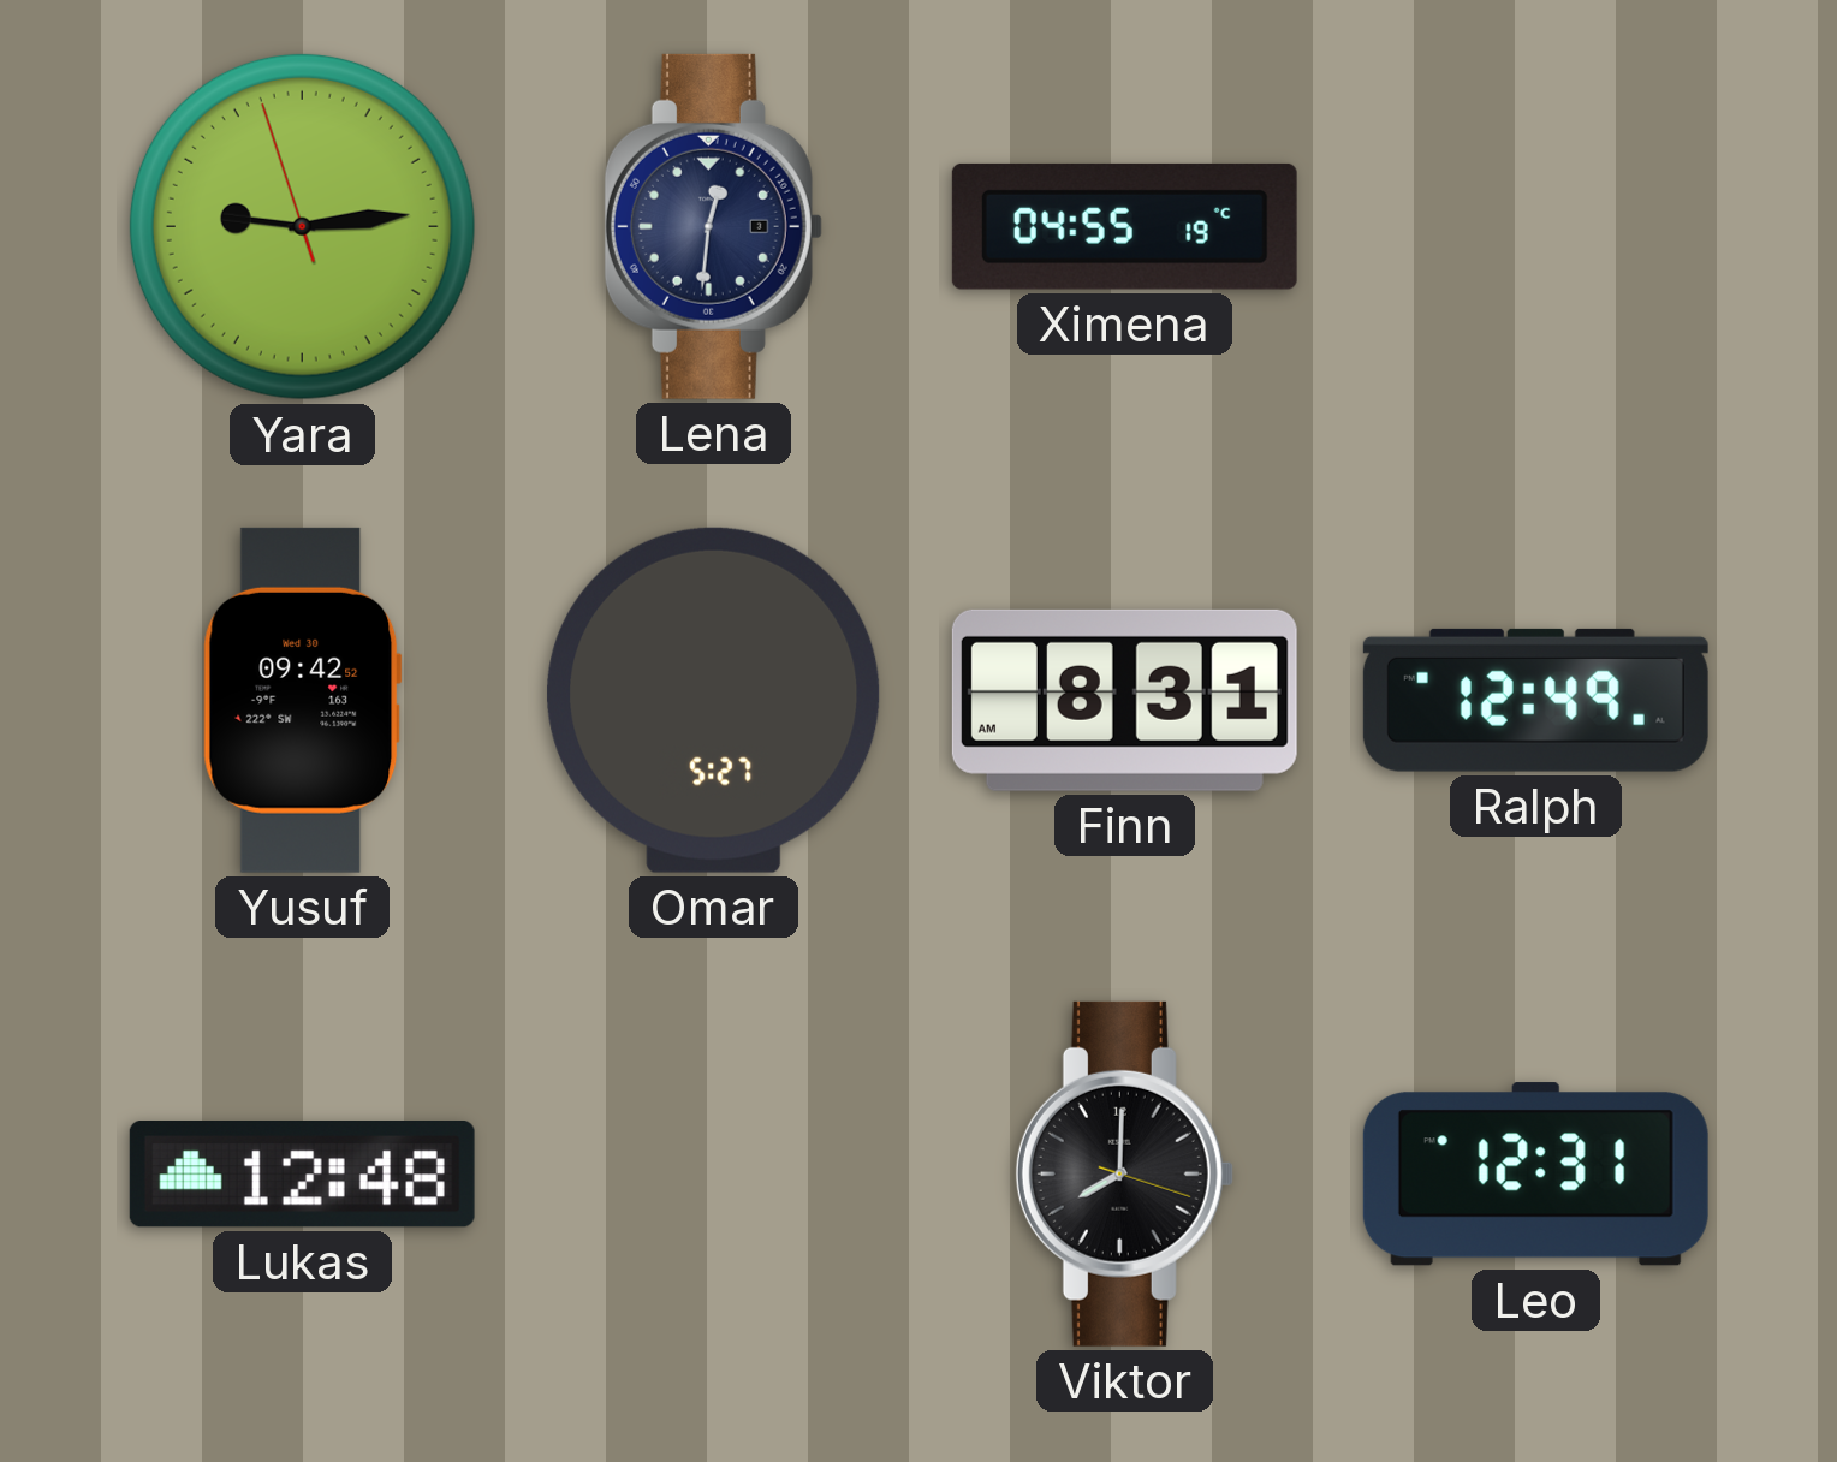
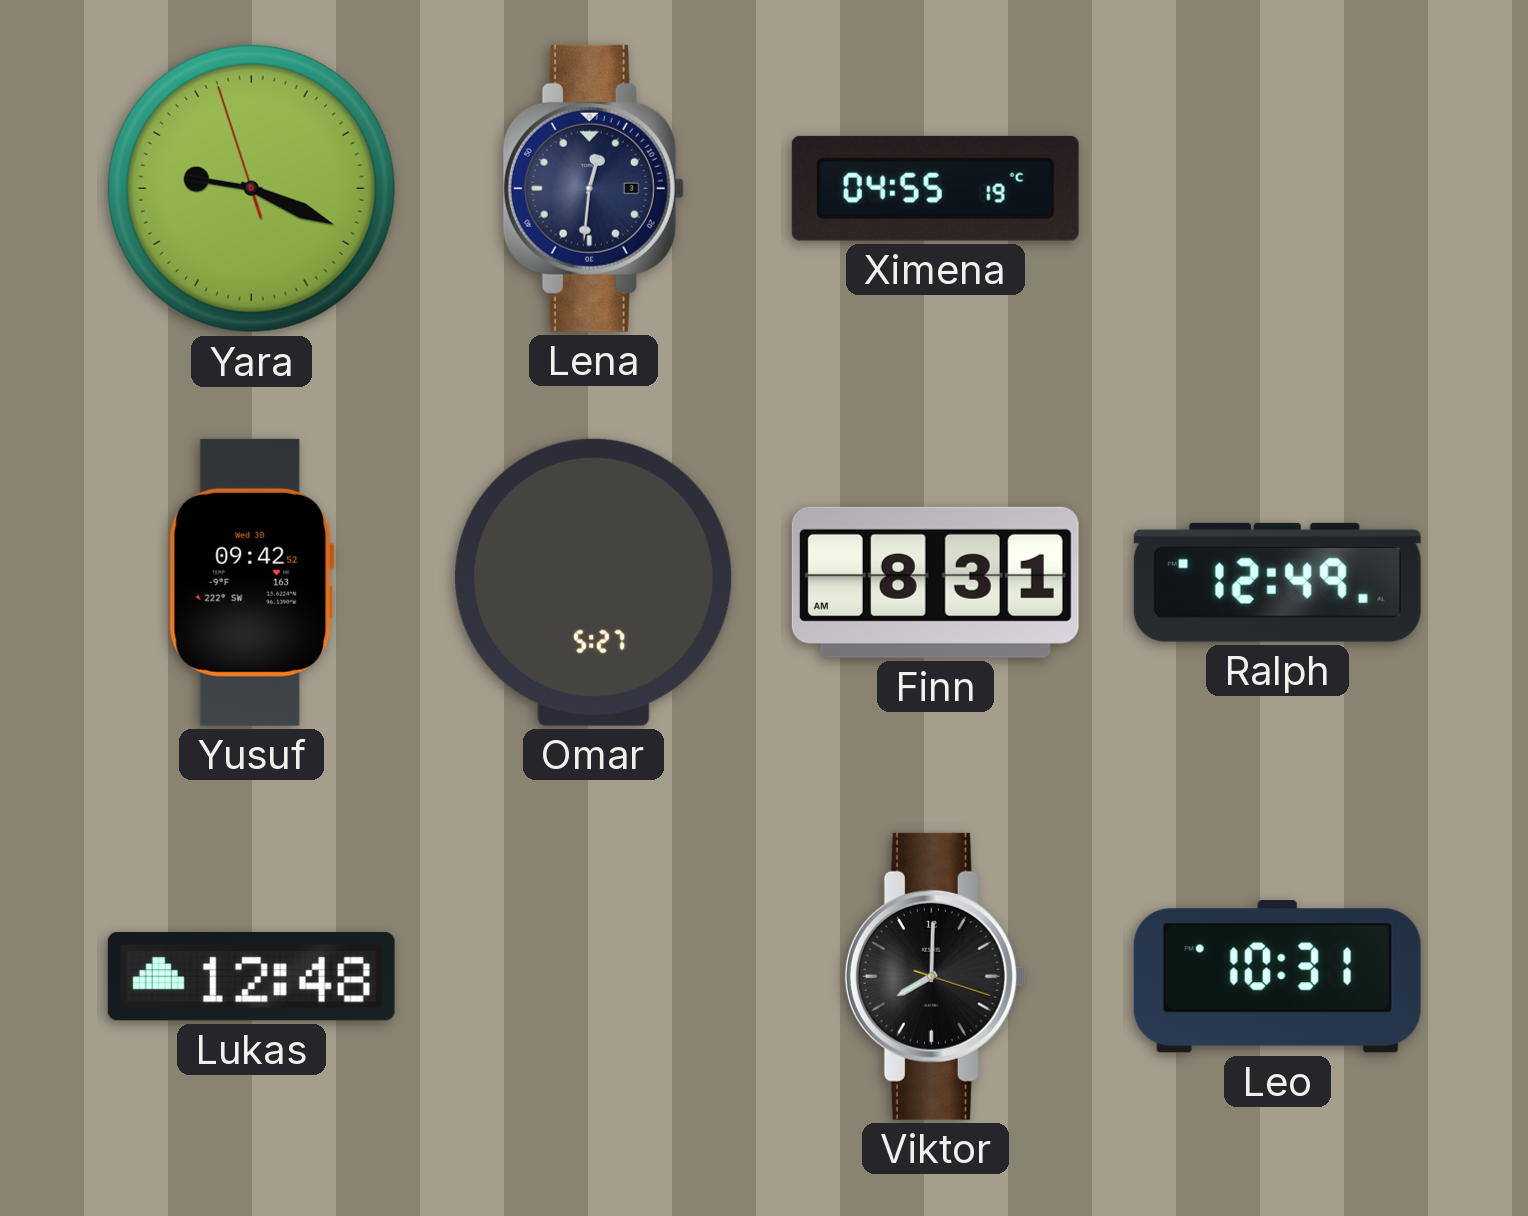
Yara: 9:13 -> 9:18
Leo: 12:31 -> 10:31
